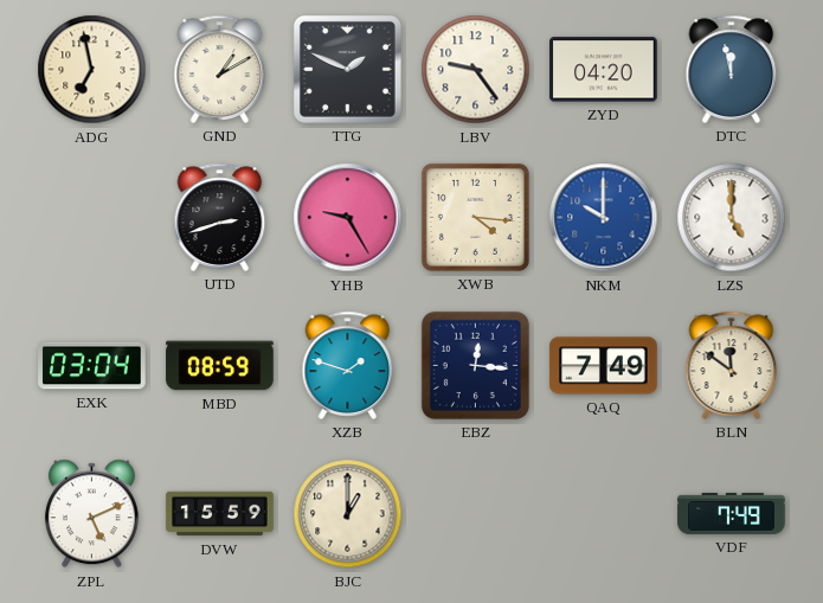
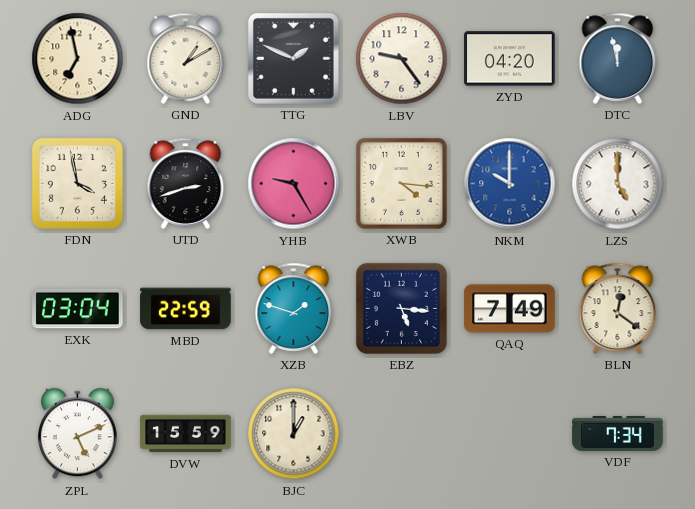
FDN: none -> 3:58
MBD: 08:59 -> 22:59
EBZ: 12:16 -> 5:16
BLN: 11:51 -> 12:21
VDF: 7:49 -> 7:34
